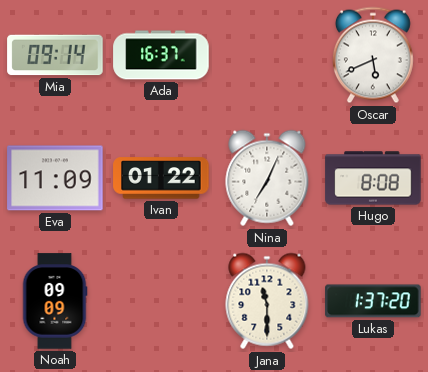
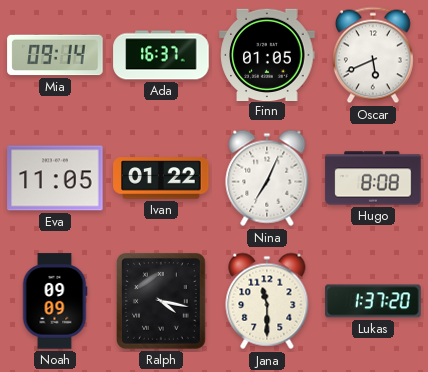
Finn: none -> 01:05
Eva: 11:09 -> 11:05
Ralph: none -> 4:17
